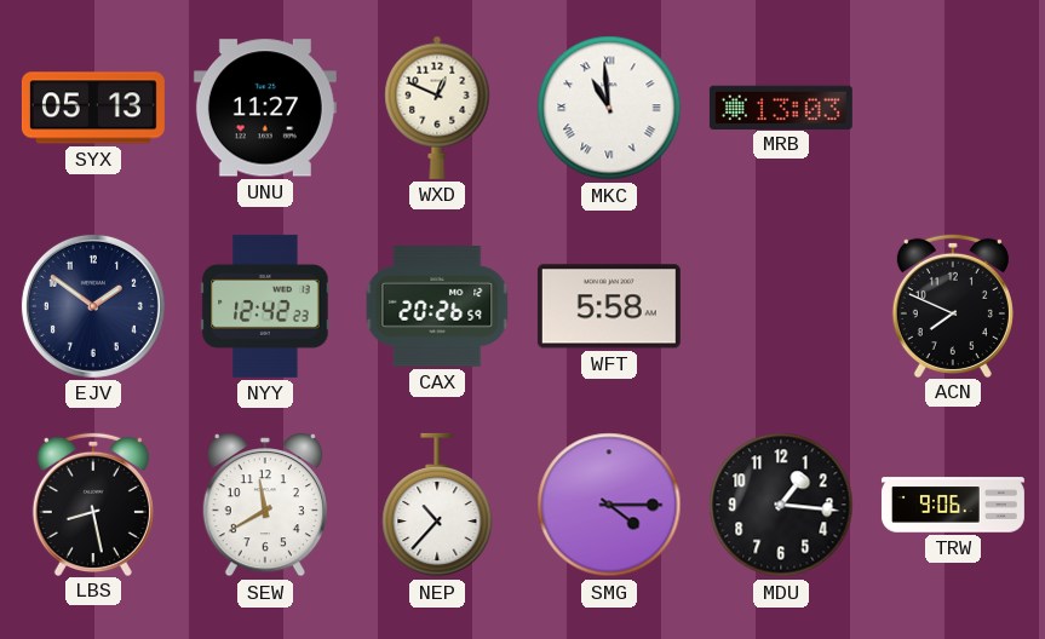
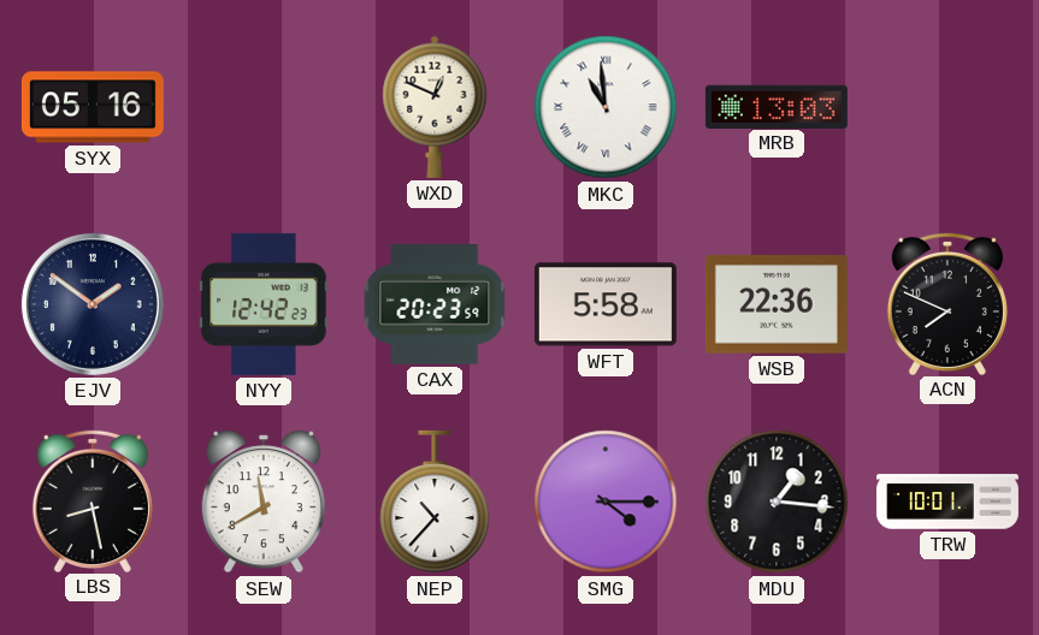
SYX: 05:13 -> 05:16
UNU: 11:27 -> none
CAX: 20:26 -> 20:23
WSB: none -> 22:36
TRW: 9:06 -> 10:01
